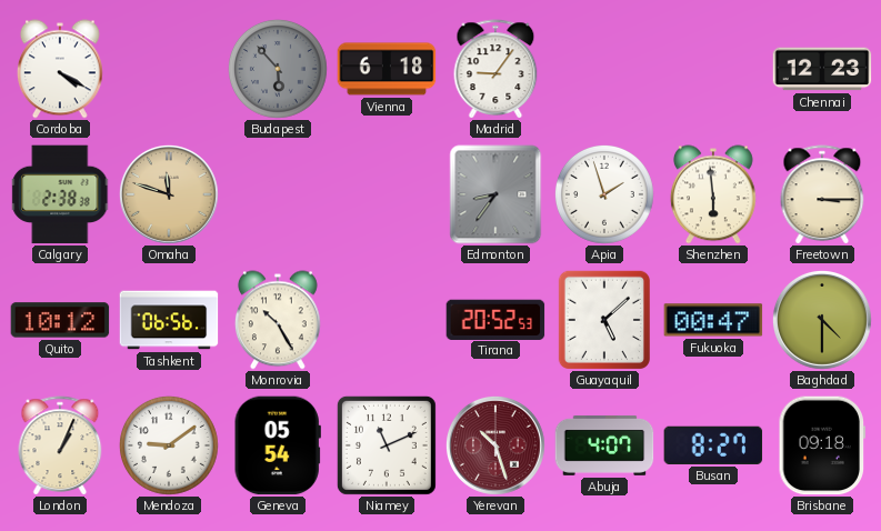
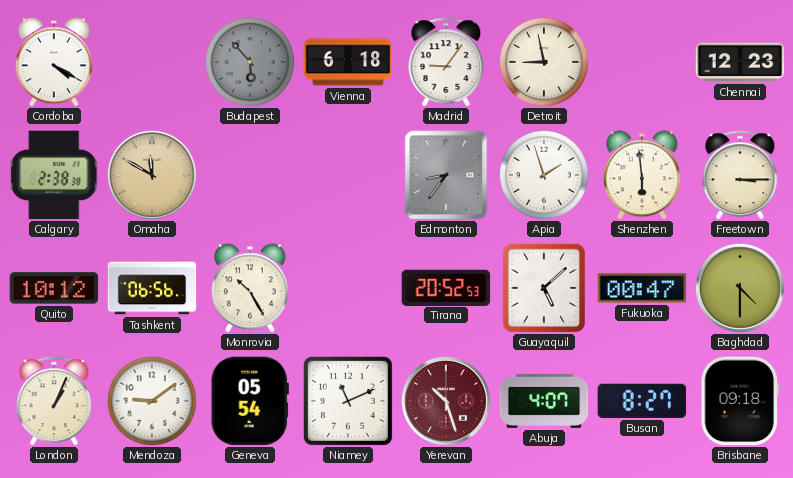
Detroit: none -> 8:58
Omaha: 11:48 -> 11:50
